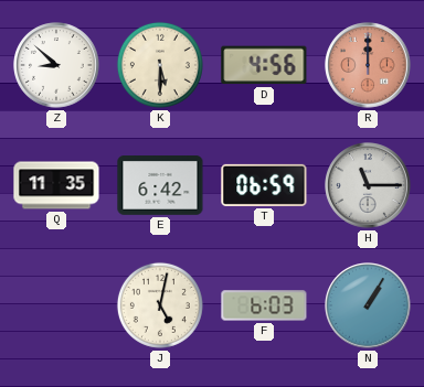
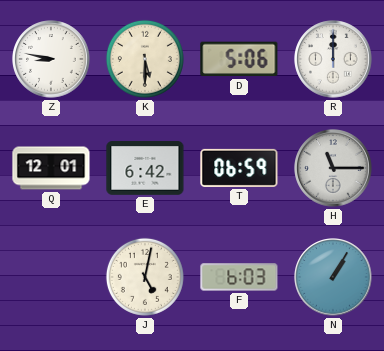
Z: 8:52 -> 8:47
D: 4:56 -> 5:06
R dial: salmon -> white
Q: 11:35 -> 12:01
